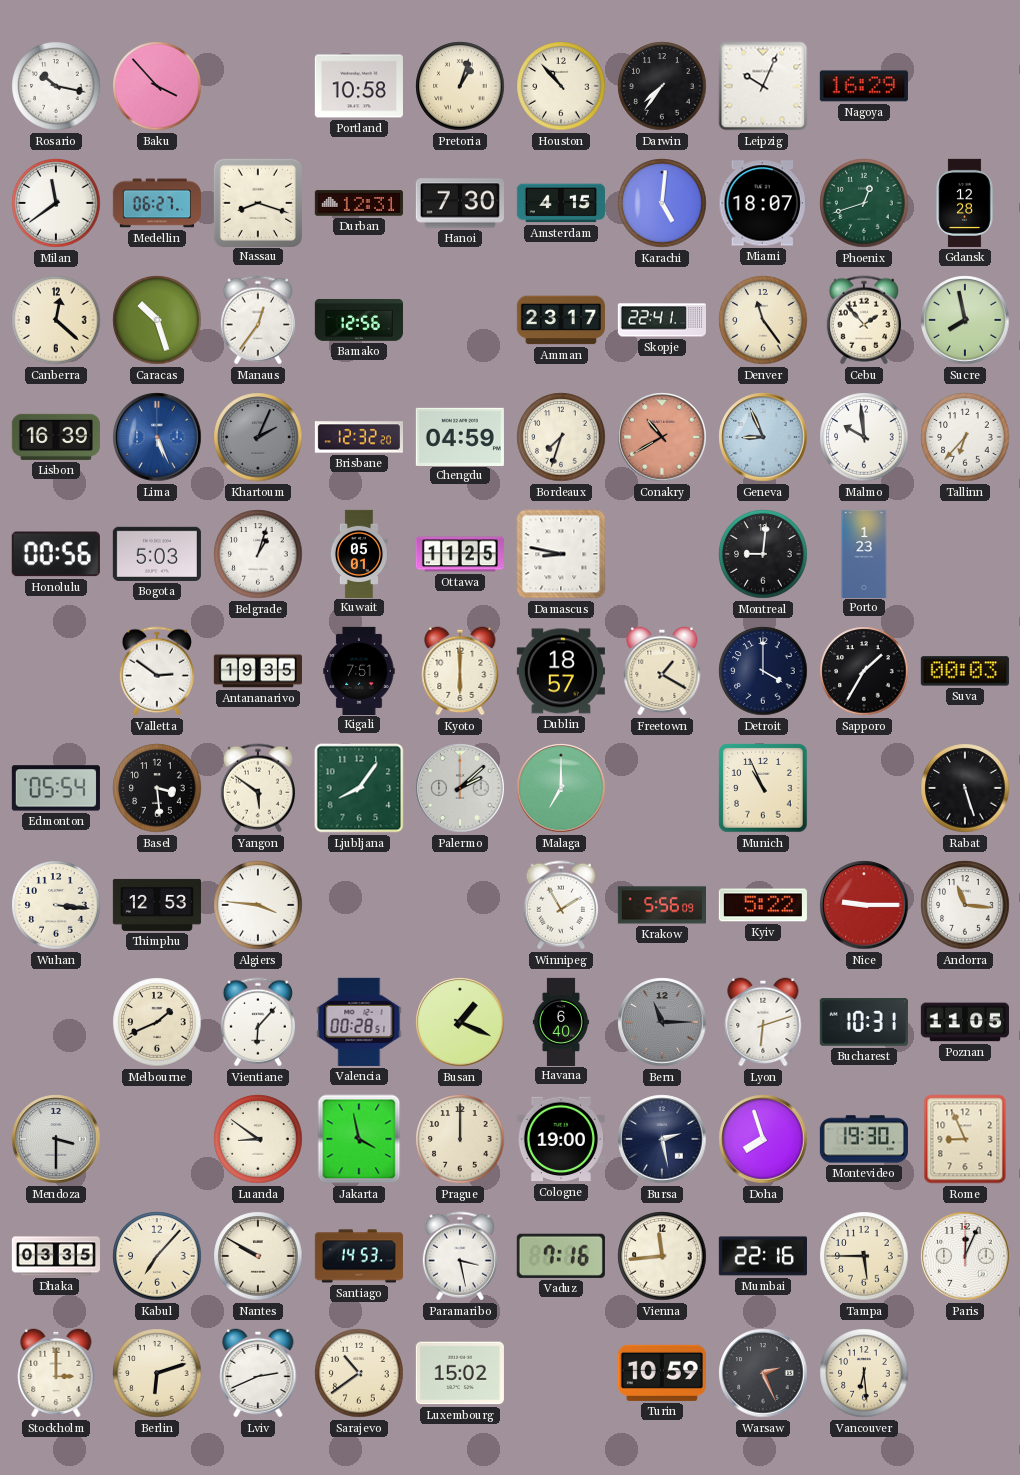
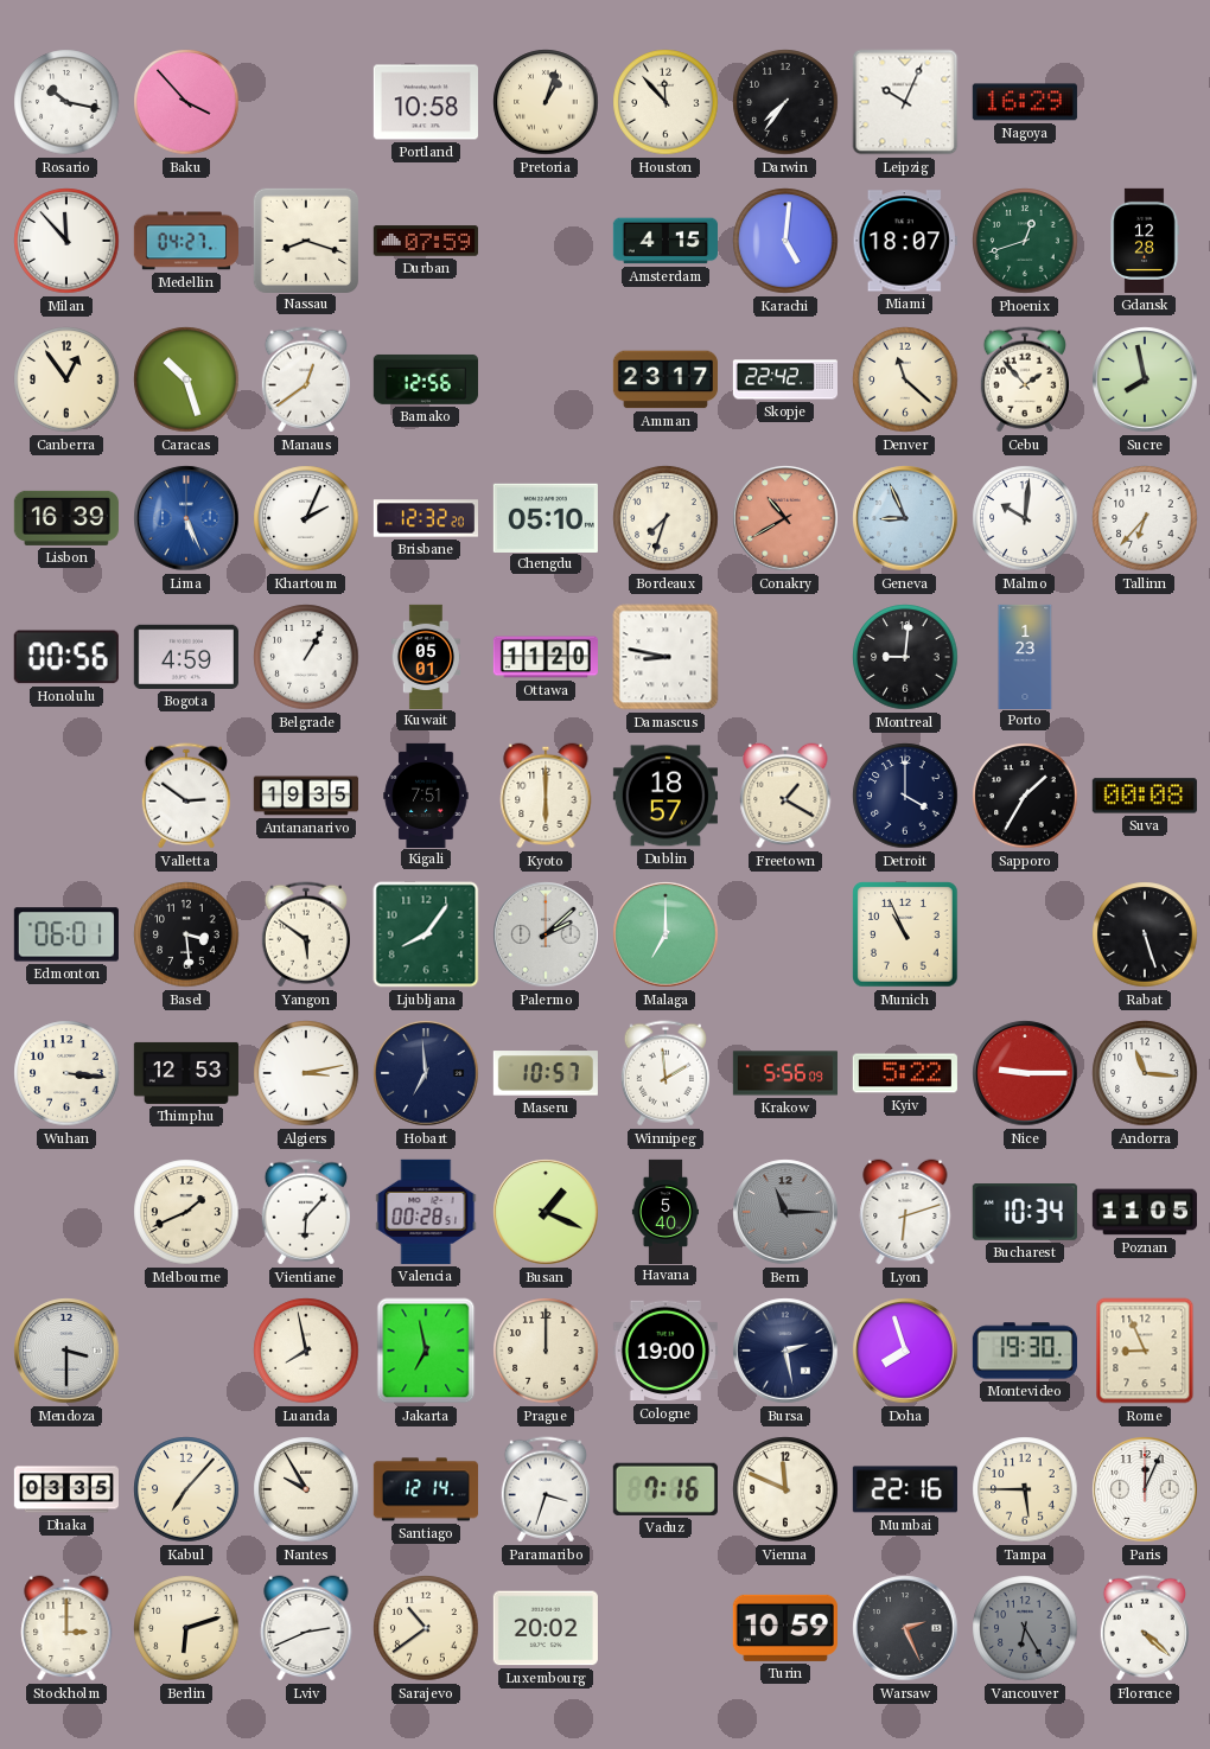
Houston: 10:53 -> 11:53
Milan: 11:39 -> 11:53
Medellin: 06:27 -> 04:27
Durban: 12:31 -> 07:59
Hanoi: 7:30 -> none
Canberra: 12:22 -> 12:54
Manaus: 12:36 -> 12:39
Skopje: 22:41 -> 22:42
Denver: 11:24 -> 11:22
Khartoum dial: grey -> white
Chengdu: 04:59 -> 05:10
Malmo: 9:59 -> 10:01
Bogota: 5:03 -> 4:59
Belgrade: 1:03 -> 1:05
Ottawa: 11:25 -> 11:20
Suva: 00:03 -> 00:08
Edmonton: 05:54 -> 06:01
Algiers: 3:46 -> 3:13
Hobart: none -> 6:59
Maseru: none -> 10:57
Winnipeg: 1:55 -> 1:59
Havana: 6:40 -> 5:40
Bucharest: 10:31 -> 10:34
Luanda: 8:51 -> 7:58
Jakarta: 3:58 -> 6:58
Nantes: 9:50 -> 9:55
Santiago: 14:53 -> 12:14
Paramaribo: 3:28 -> 3:33
Vienna: 11:44 -> 11:49
Luxembourg: 15:02 -> 20:02
Vancouver: 6:29 -> 6:25
Vancouver dial: cream -> grey
Florence: none -> 4:22
